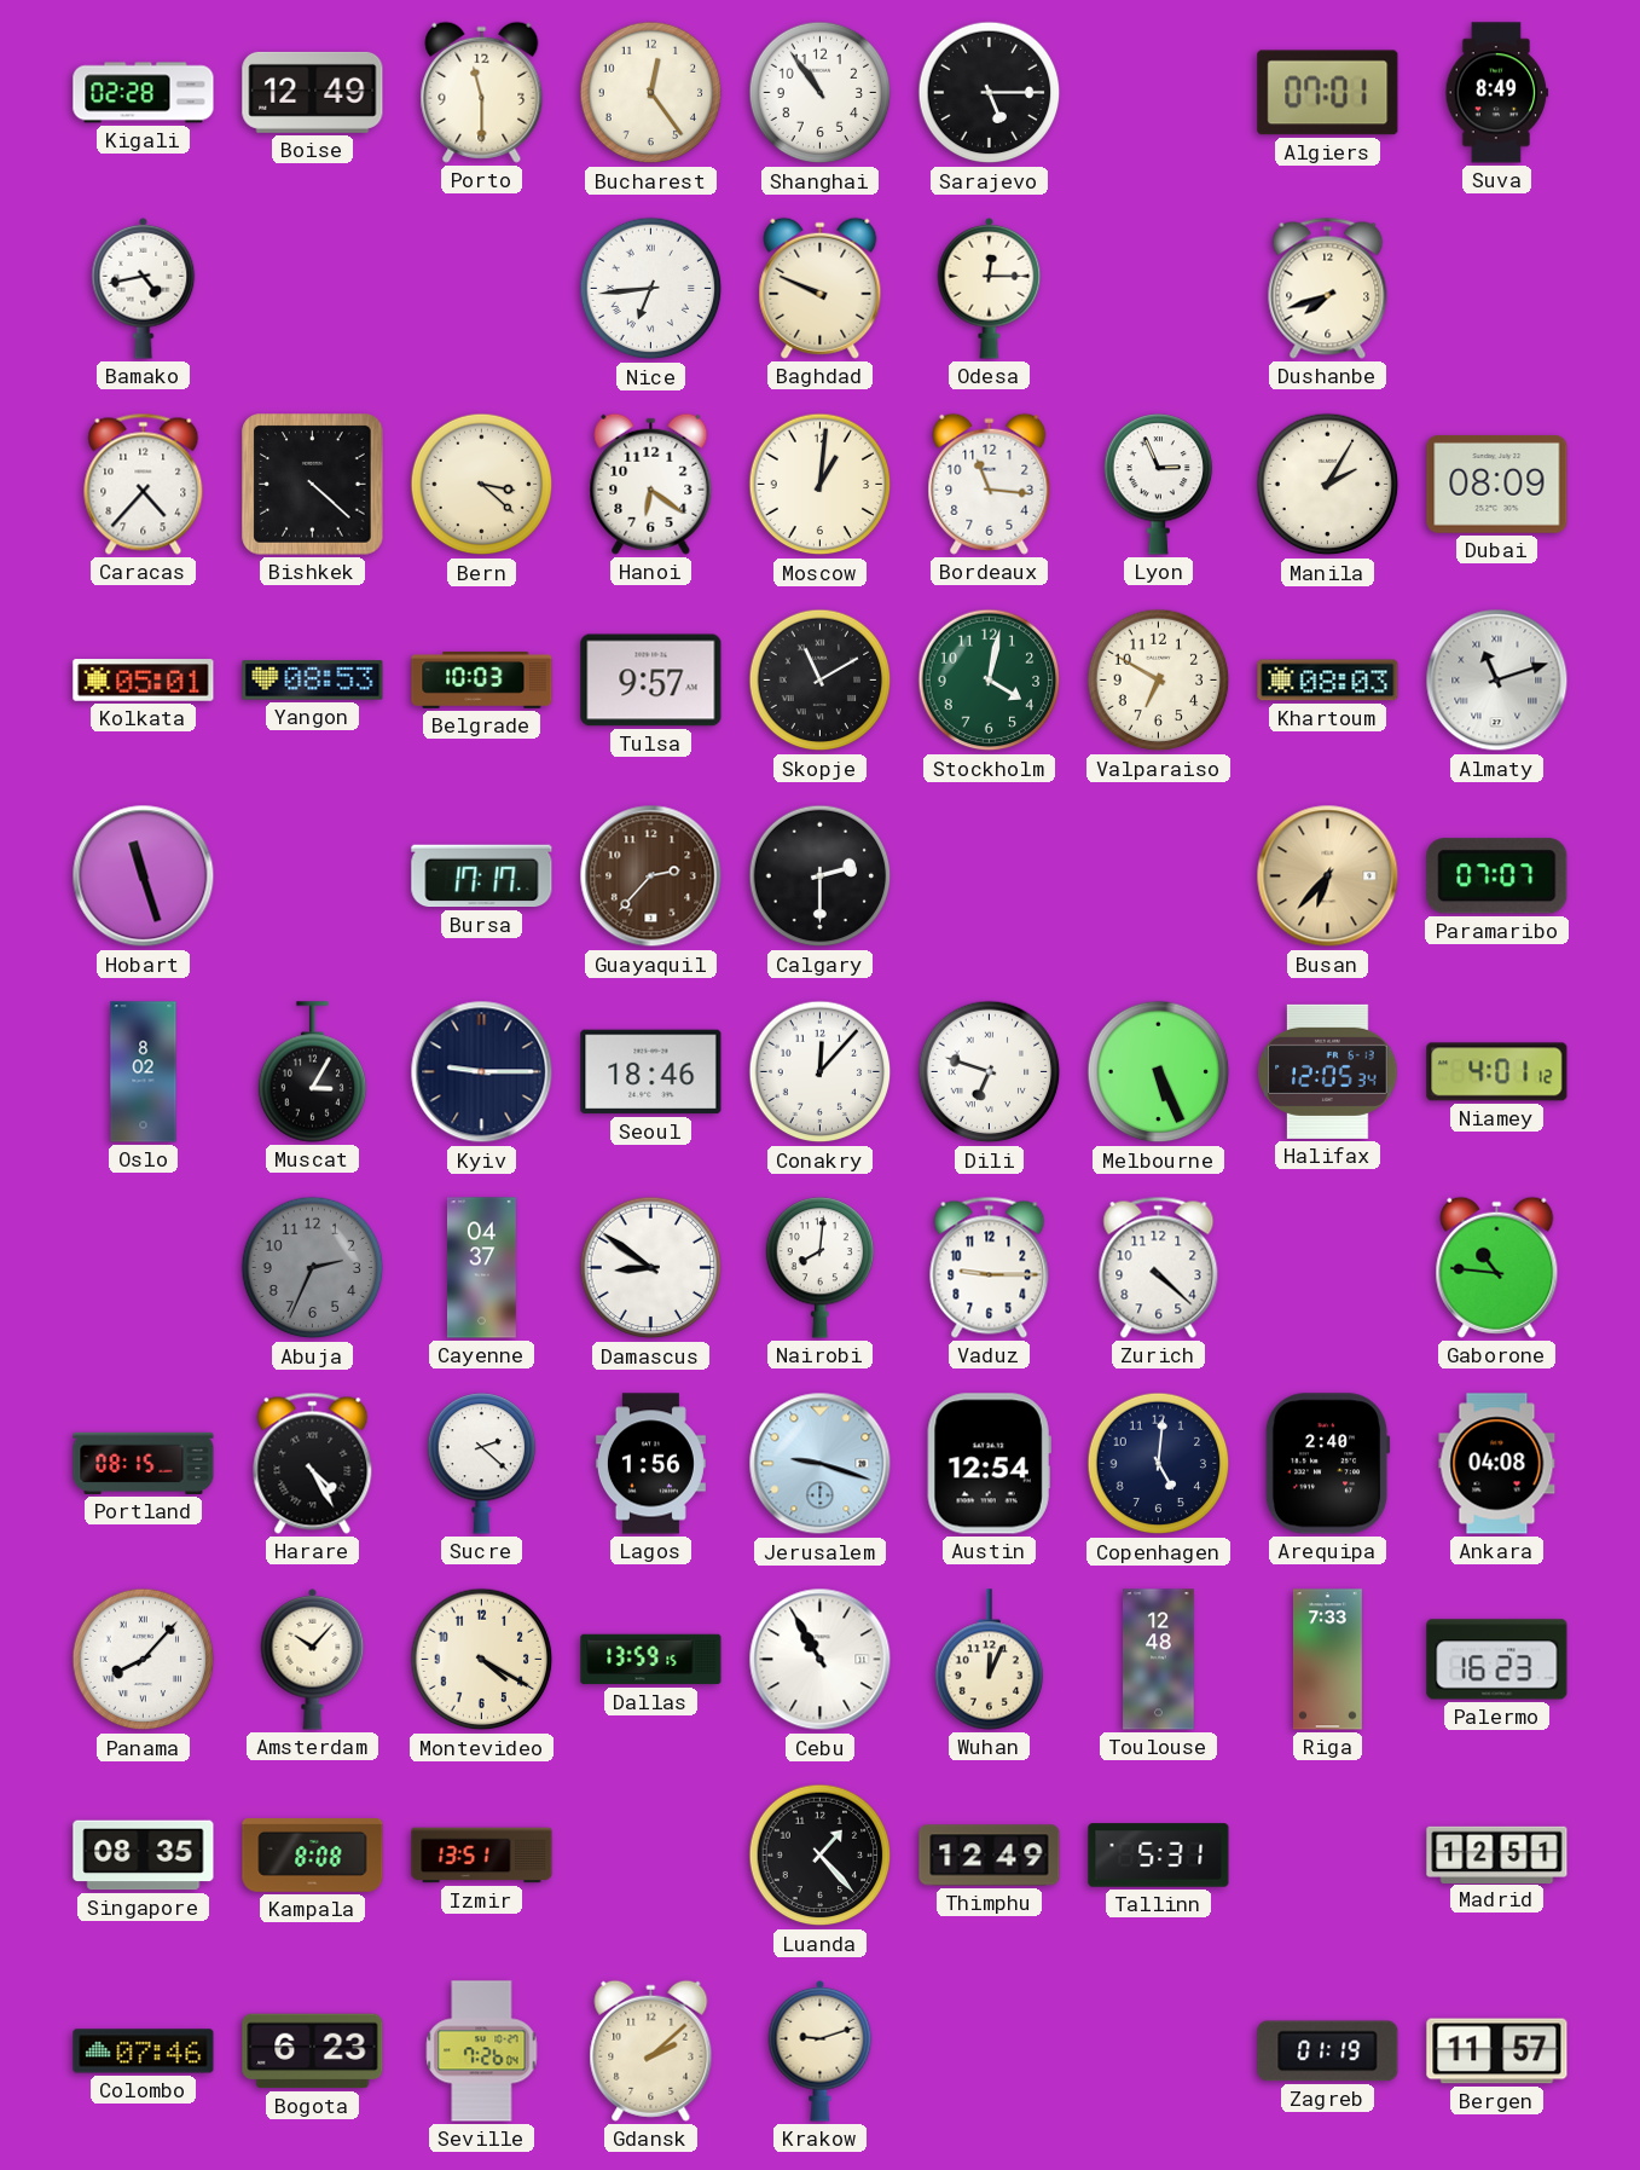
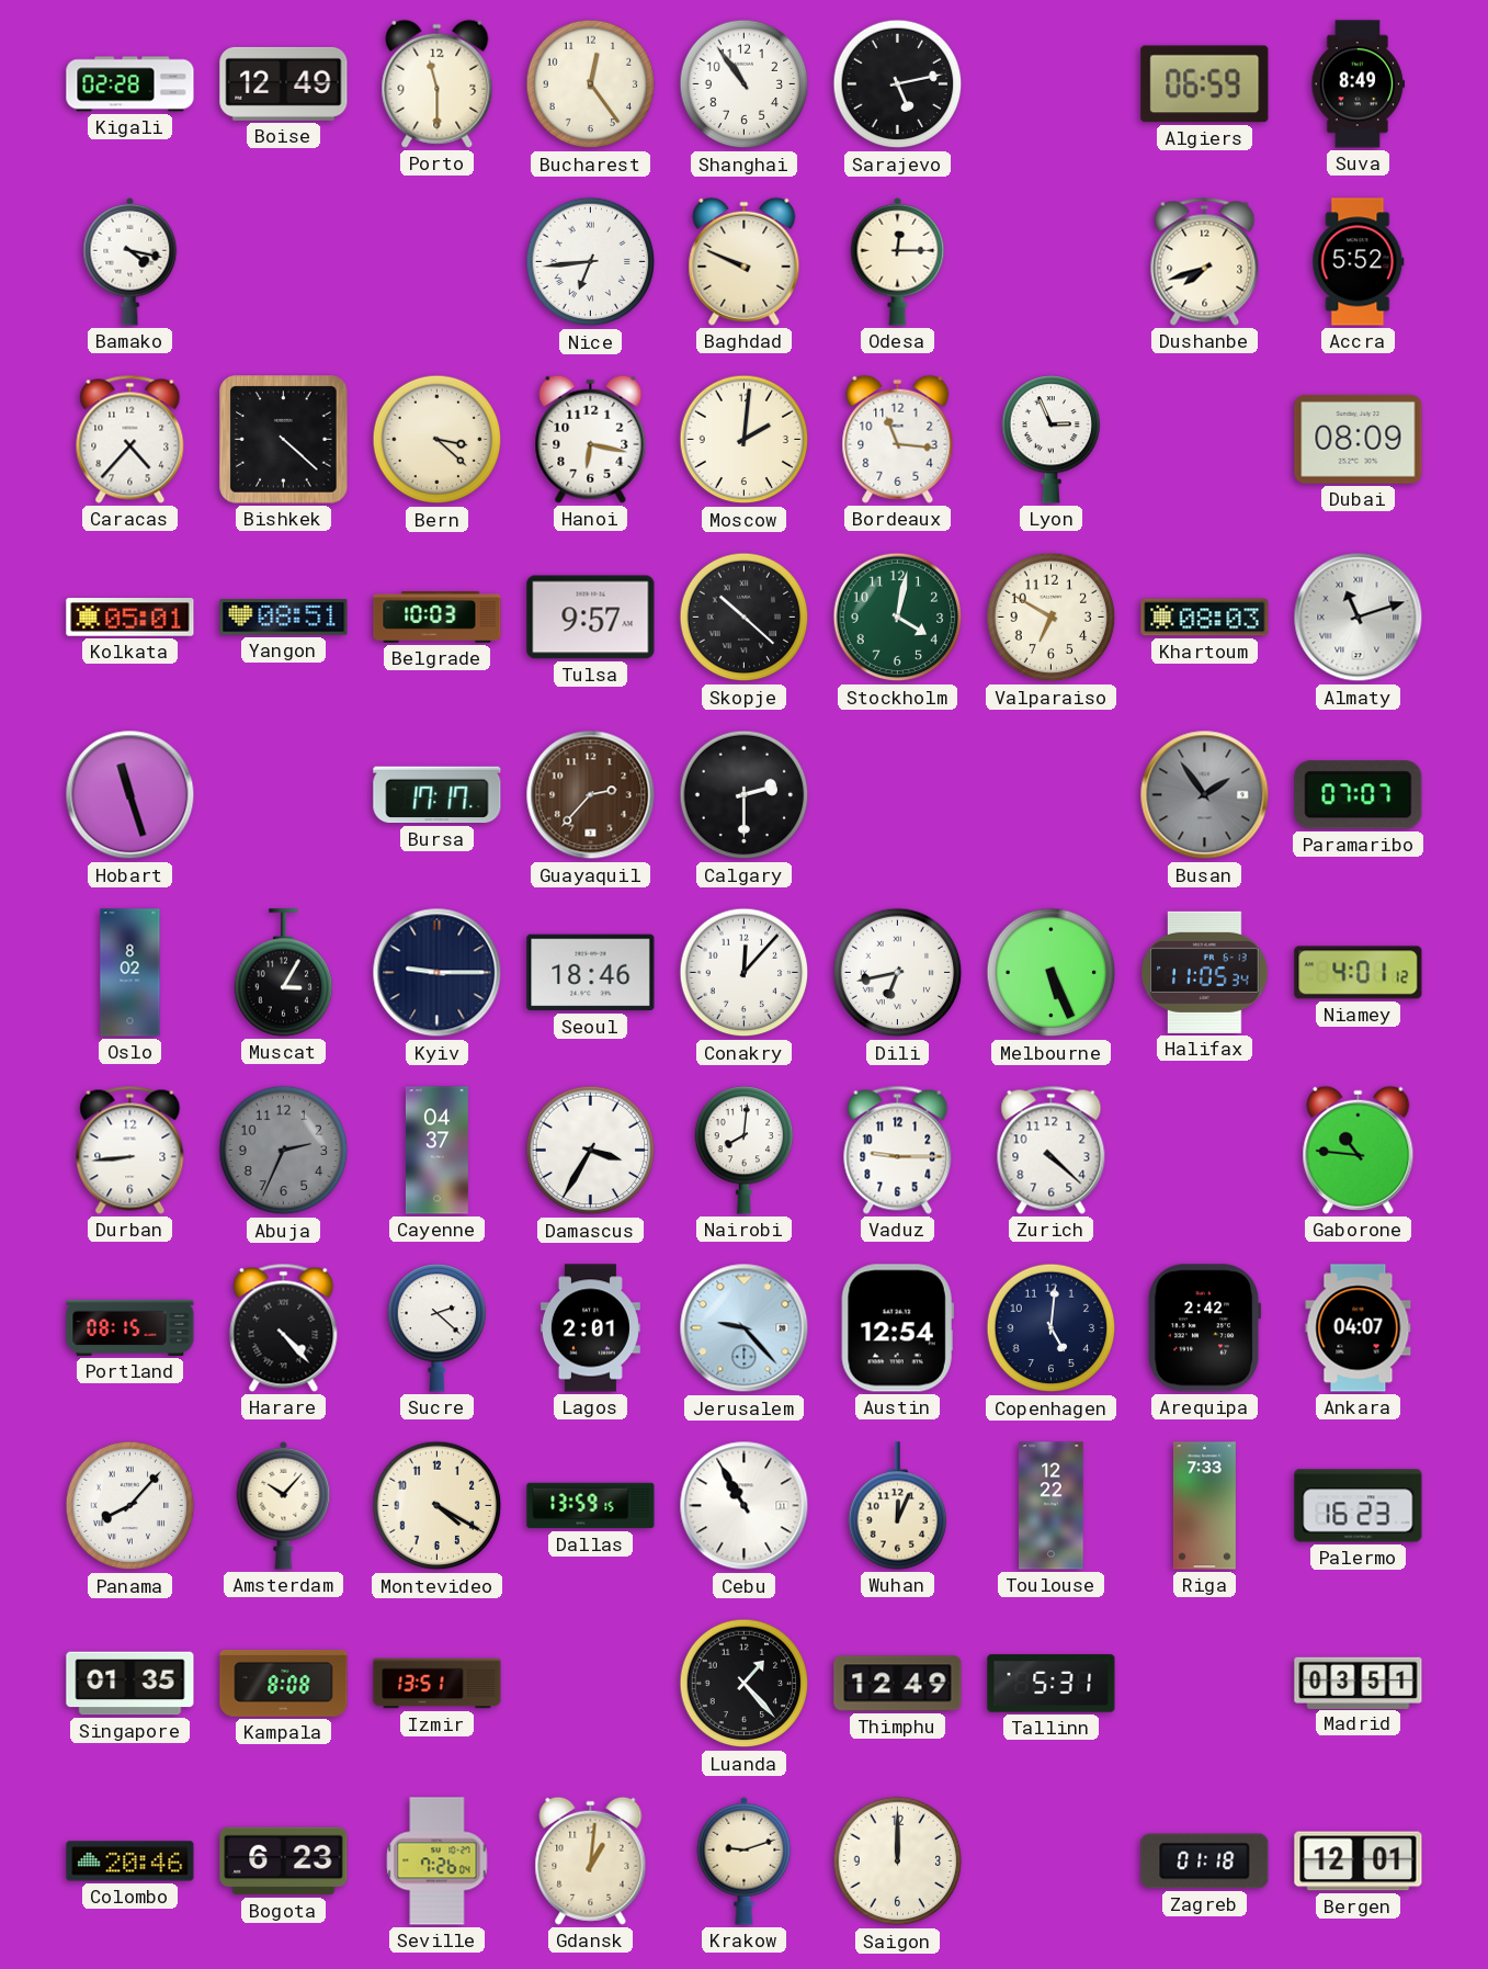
Sarajevo: 5:15 -> 5:13
Algiers: 07:01 -> 06:59
Bamako: 4:43 -> 4:17
Accra: none -> 5:52
Hanoi: 6:21 -> 6:17
Moscow: 1:01 -> 2:01
Manila: 2:05 -> none
Yangon: 08:53 -> 08:51
Skopje: 11:10 -> 10:22
Busan: 6:37 -> 1:54
Busan dial: champagne -> grey
Dili: 6:48 -> 6:43
Halifax: 12:05 -> 11:05
Durban: none -> 8:44
Damascus: 8:51 -> 3:35
Harare: 4:25 -> 4:23
Lagos: 1:56 -> 2:01
Jerusalem: 9:18 -> 9:23
Arequipa: 2:40 -> 2:42
Ankara: 04:08 -> 04:07
Toulouse: 12:48 -> 12:22
Singapore: 08:35 -> 01:35
Madrid: 12:51 -> 03:51
Colombo: 07:46 -> 20:46
Gdansk: 2:08 -> 1:01
Saigon: none -> 12:00
Zagreb: 01:19 -> 01:18
Bergen: 11:57 -> 12:01
